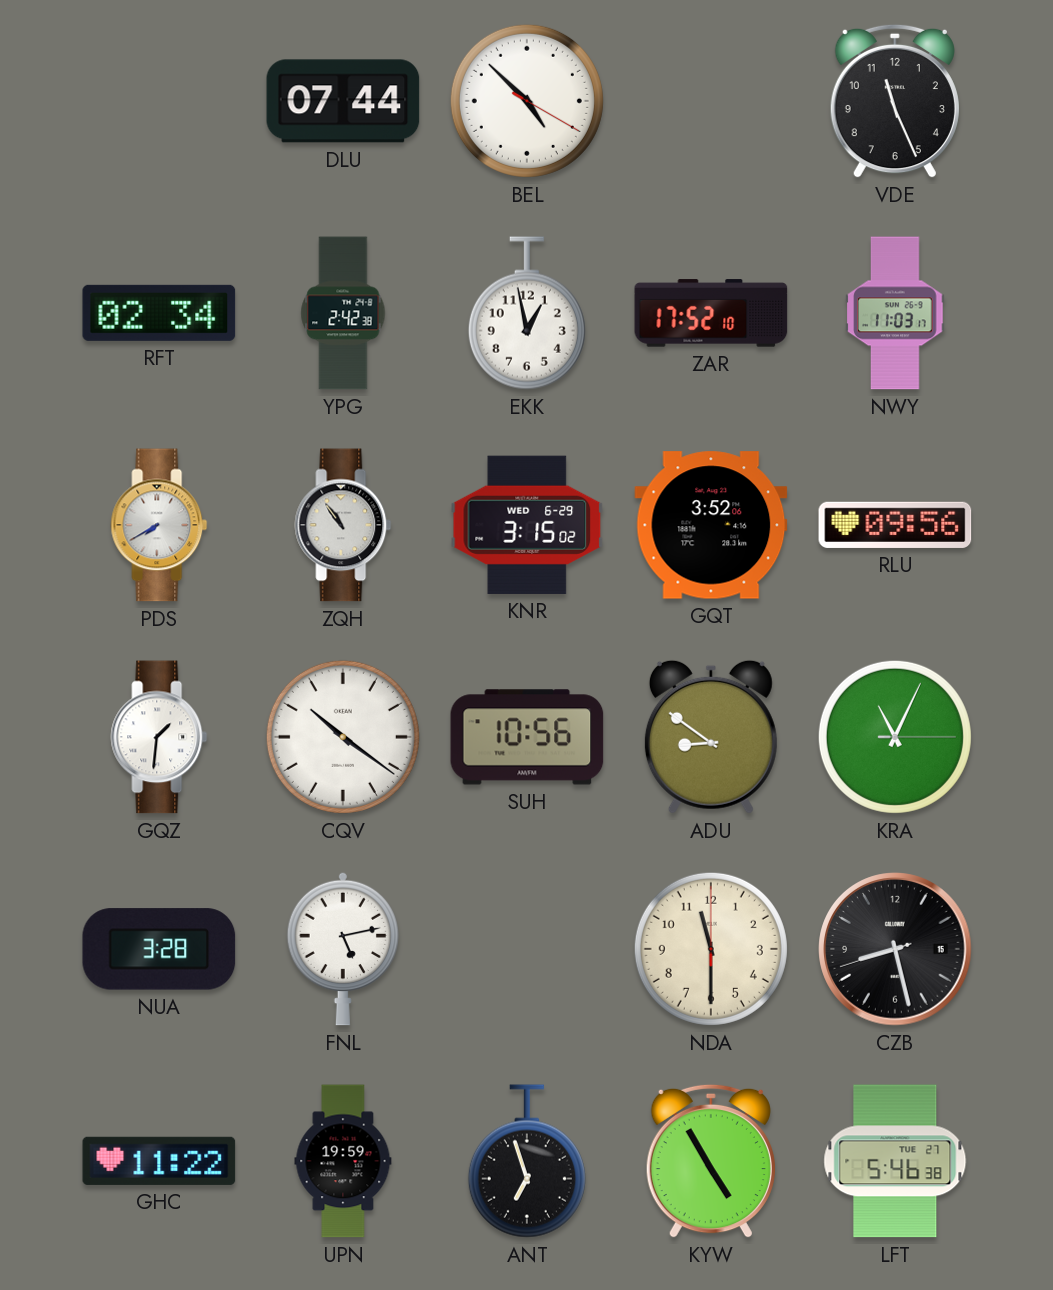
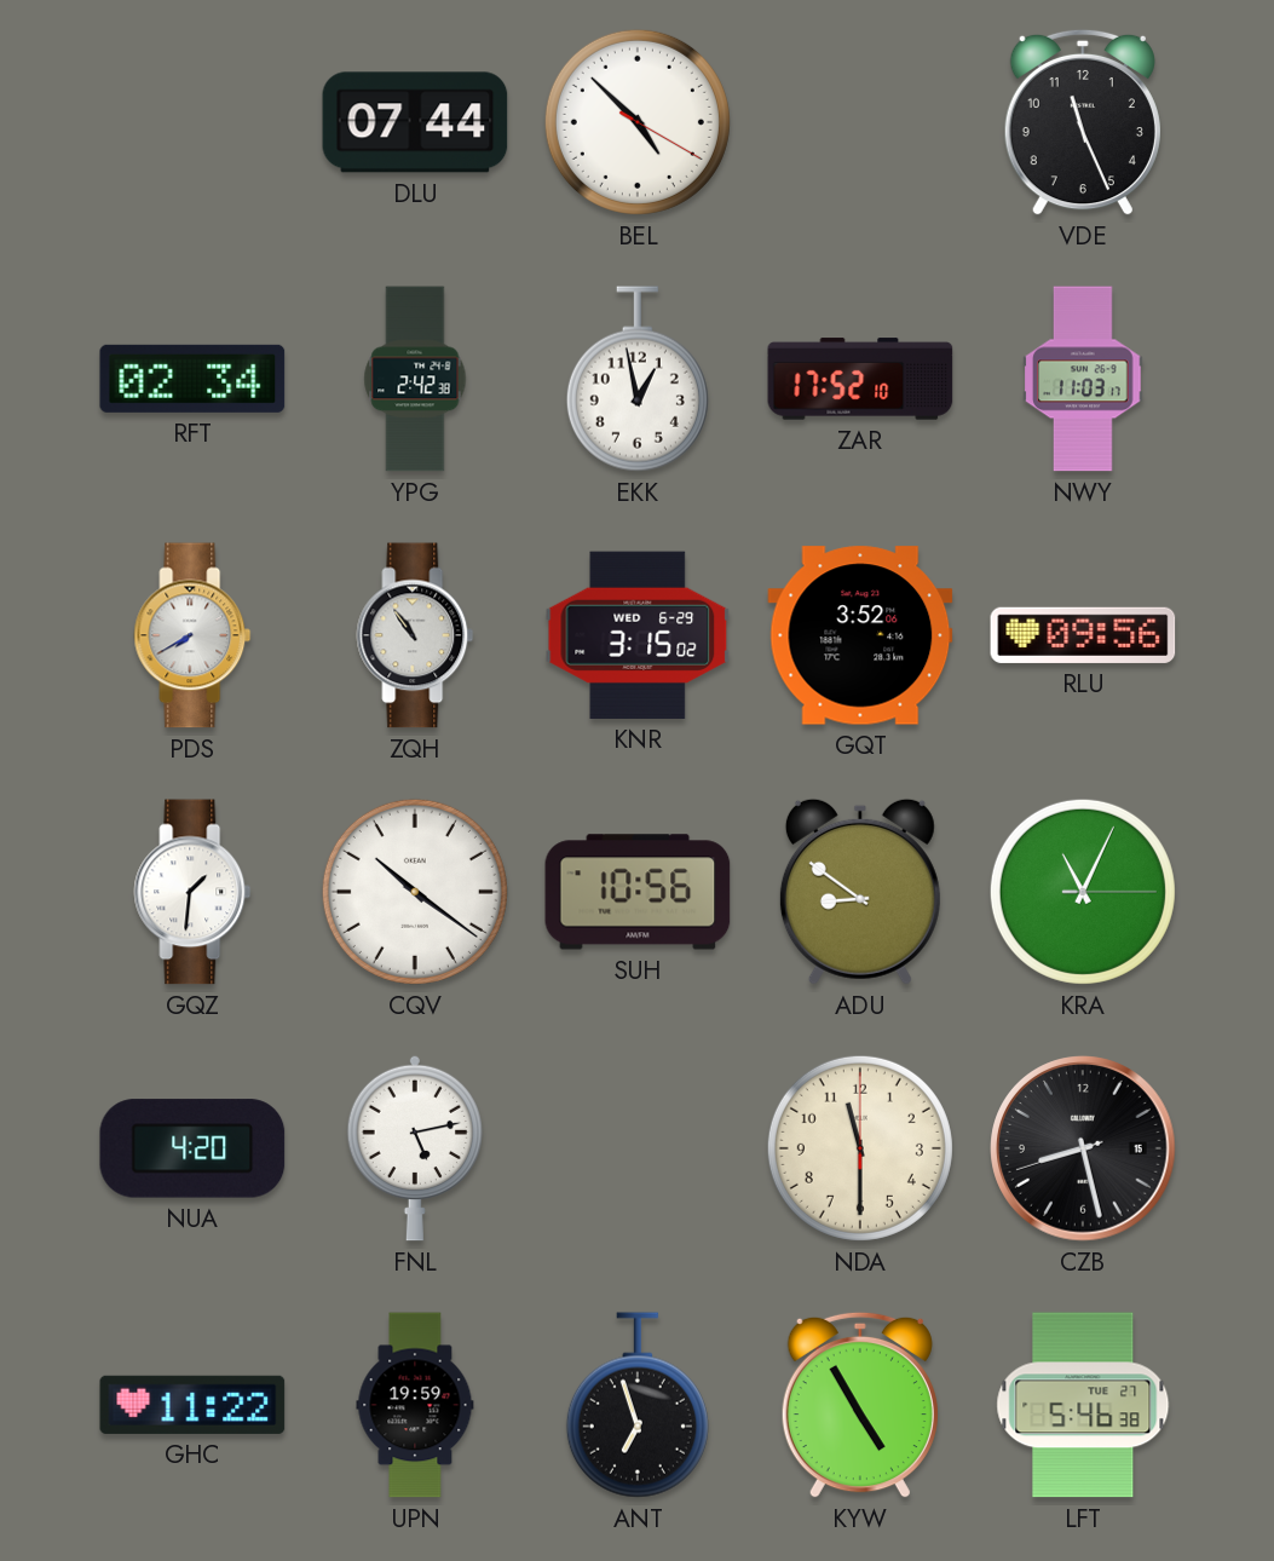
NUA: 3:28 -> 4:20
